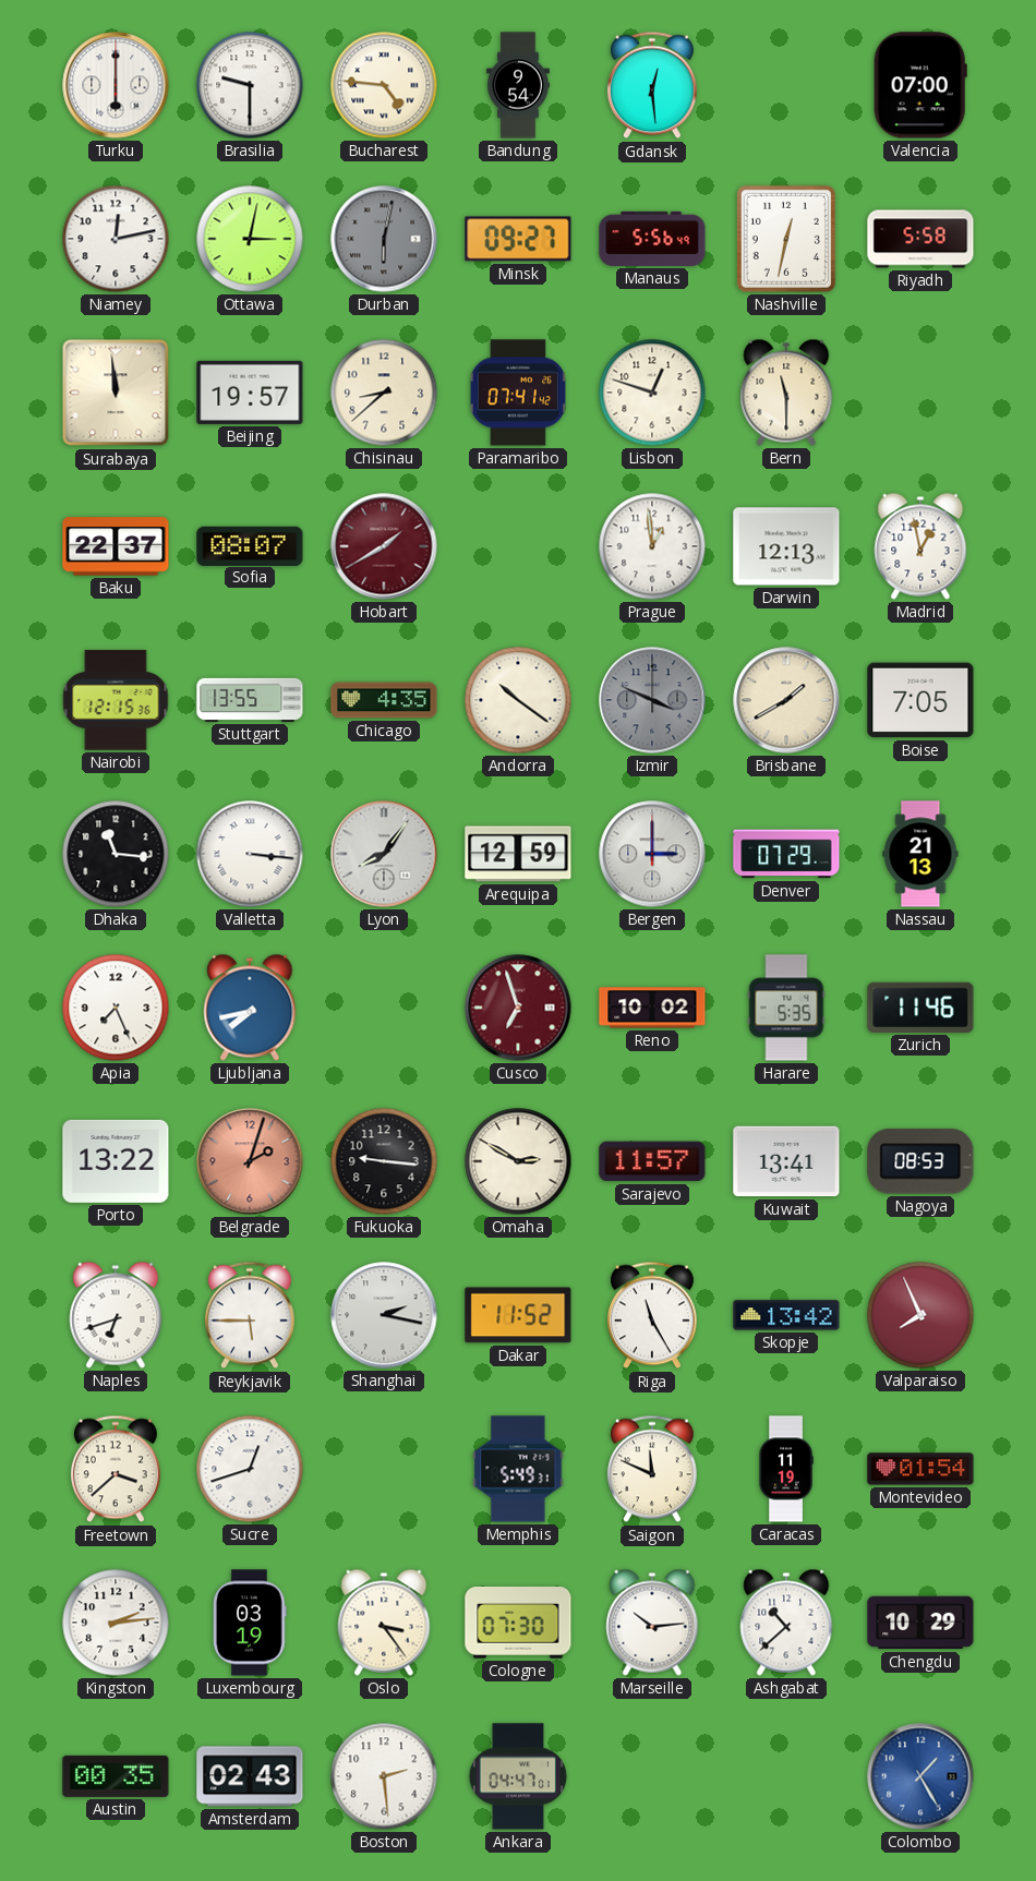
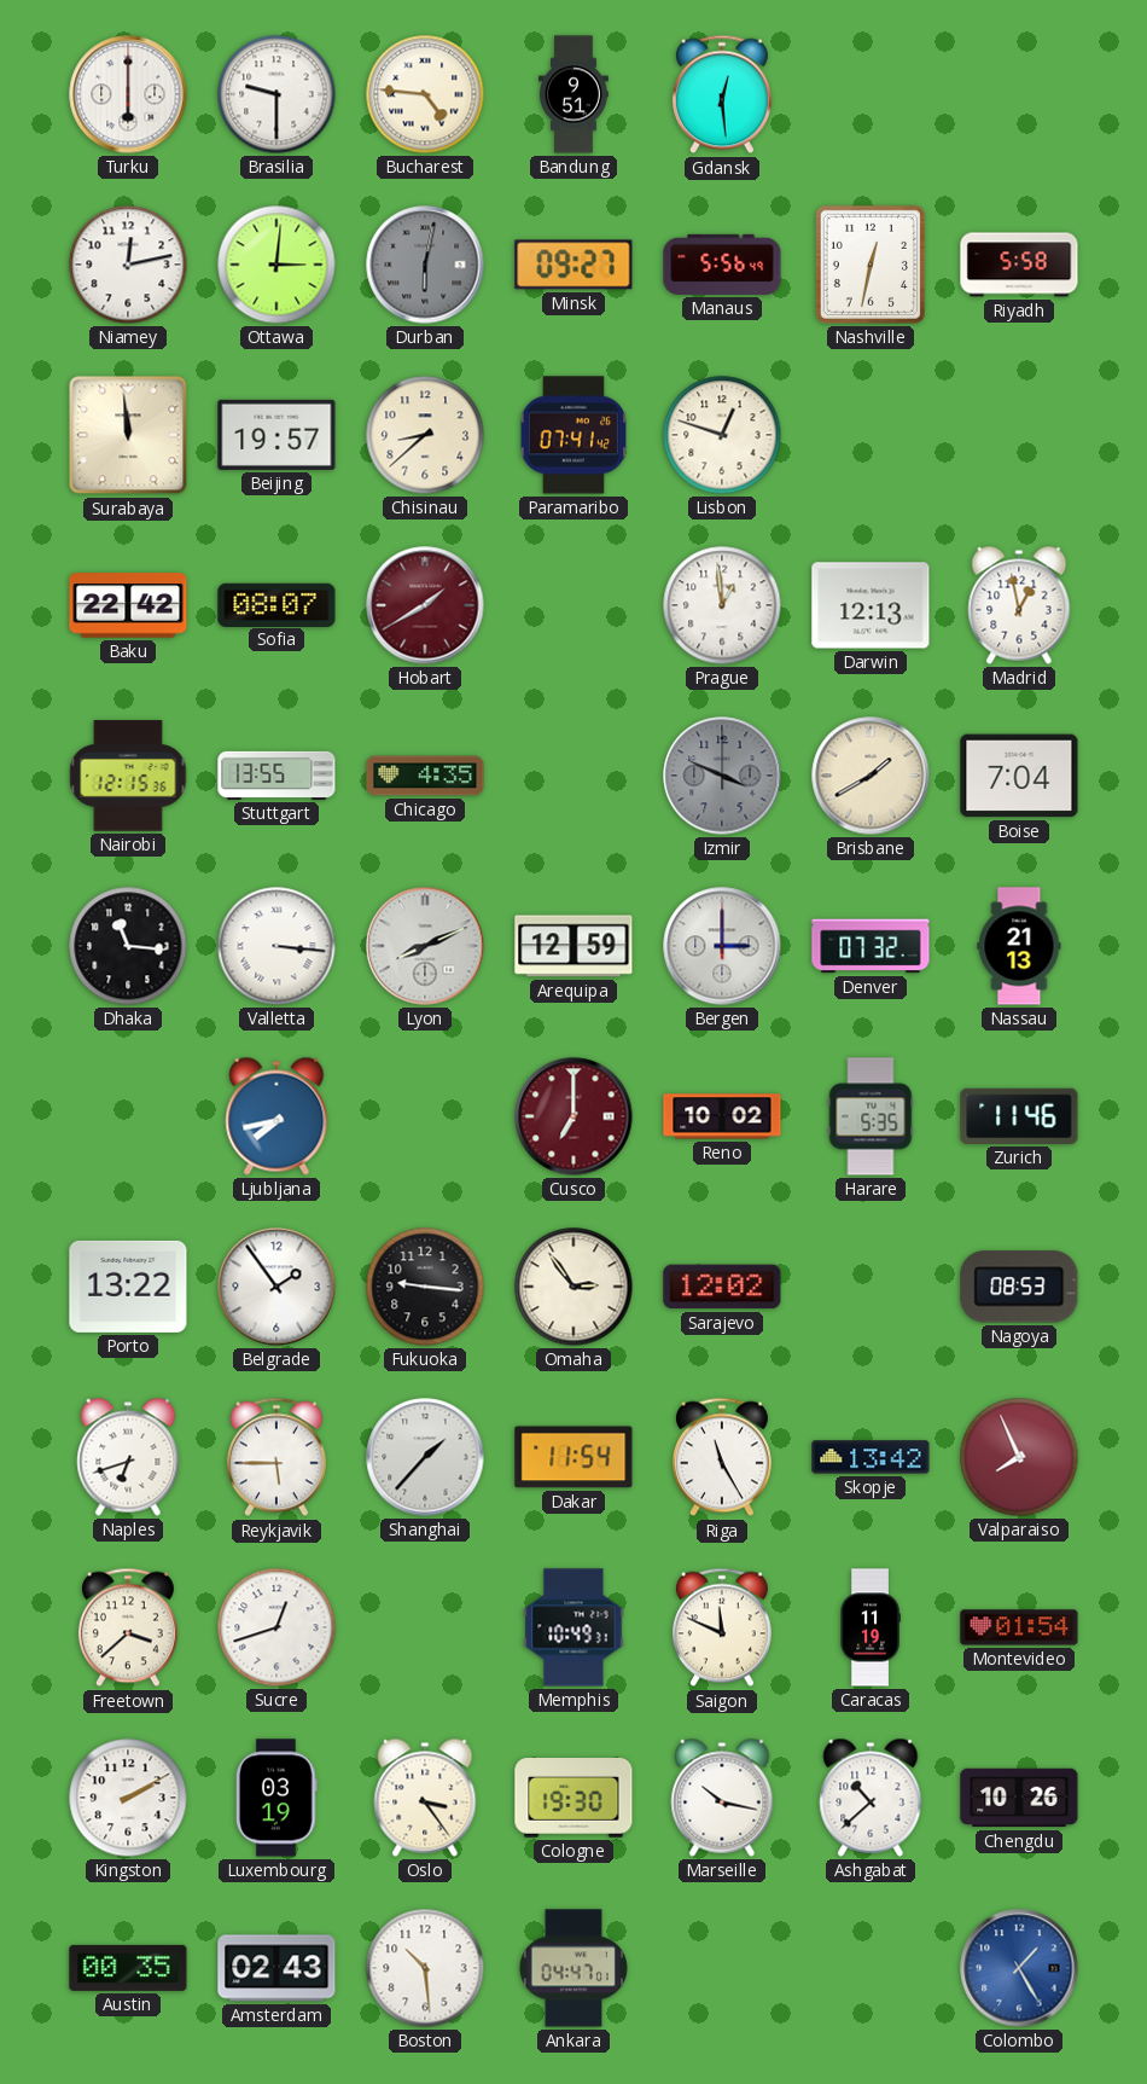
Bandung: 9:54 -> 9:51
Valencia: 07:00 -> none
Ottawa: 3:02 -> 3:01
Bern: 11:30 -> none
Baku: 22:37 -> 22:42
Andorra: 10:21 -> none
Boise: 7:05 -> 7:04
Lyon: 8:06 -> 8:11
Denver: 07:29 -> 07:32
Apia: 7:26 -> none
Cusco: 6:57 -> 7:00
Belgrade: 2:03 -> 1:54
Belgrade dial: salmon -> white
Omaha: 2:50 -> 2:54
Sarajevo: 11:57 -> 12:02
Kuwait: 13:41 -> none
Shanghai: 2:17 -> 1:37
Dakar: 11:52 -> 11:54
Memphis: 5:49 -> 10:49
Kingston: 2:14 -> 2:10
Cologne: 07:30 -> 19:30
Marseille: 10:14 -> 10:17
Chengdu: 10:29 -> 10:26
Boston: 2:29 -> 10:29
